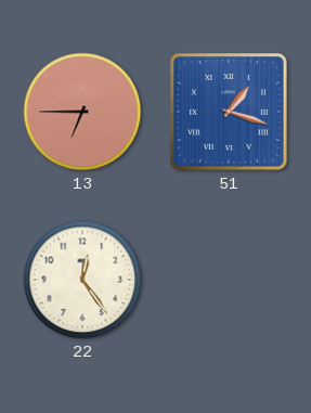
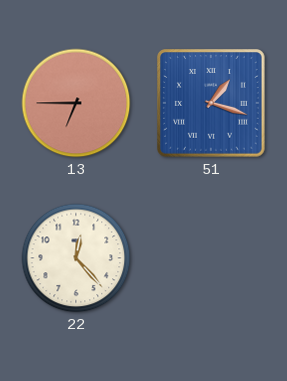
22: 12:24 -> 12:23
